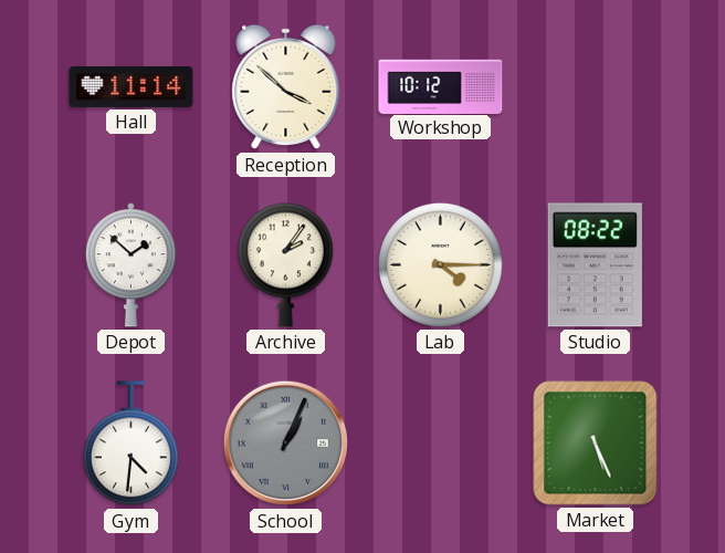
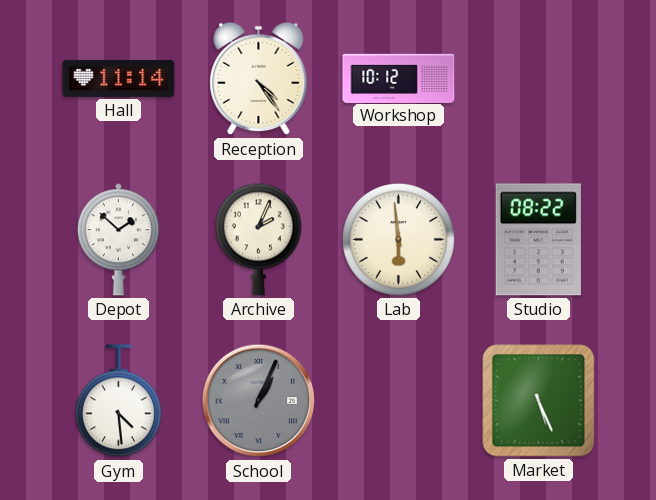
Reception: 3:52 -> 4:24
Archive: 2:06 -> 2:04
Lab: 4:15 -> 5:59
Gym: 4:31 -> 4:29
